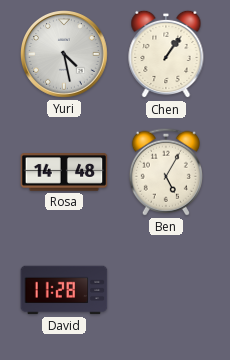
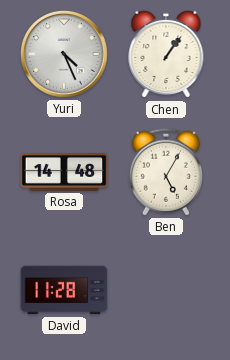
Yuri: 4:28 -> 4:26
